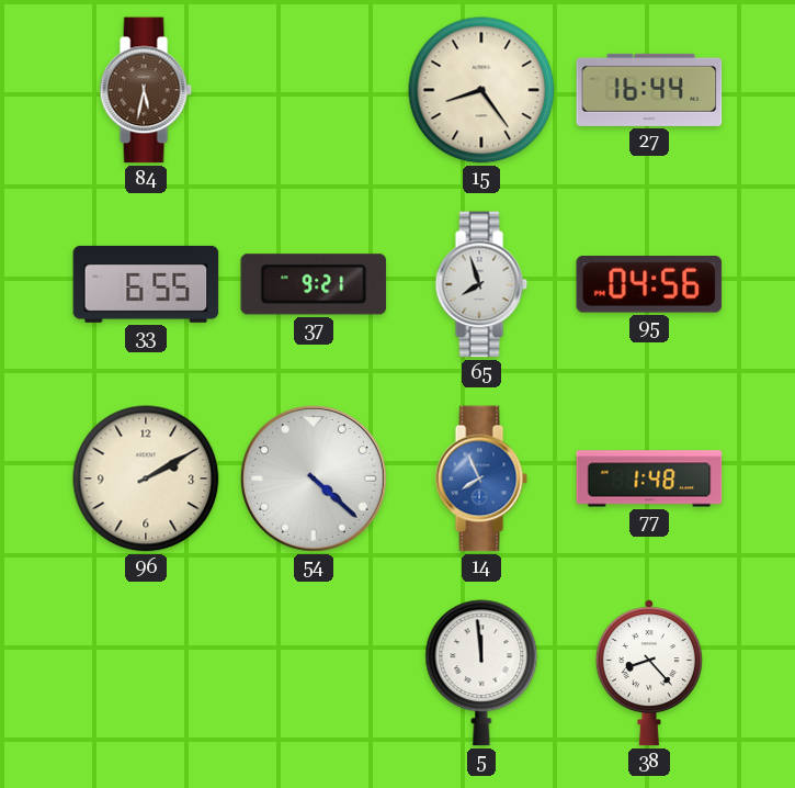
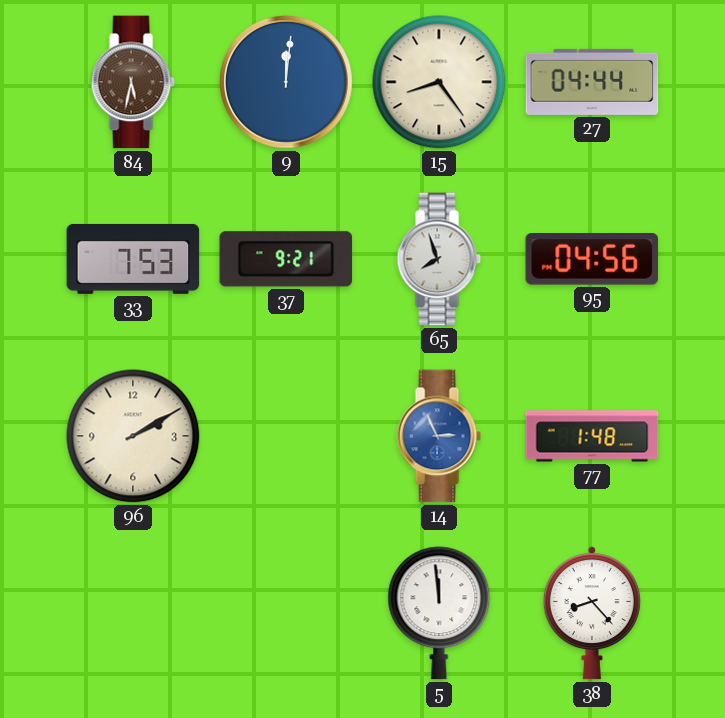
9: none -> 12:01
27: 16:44 -> 04:44
33: 6:55 -> 7:53
54: 4:22 -> none
14: 7:56 -> 2:56
